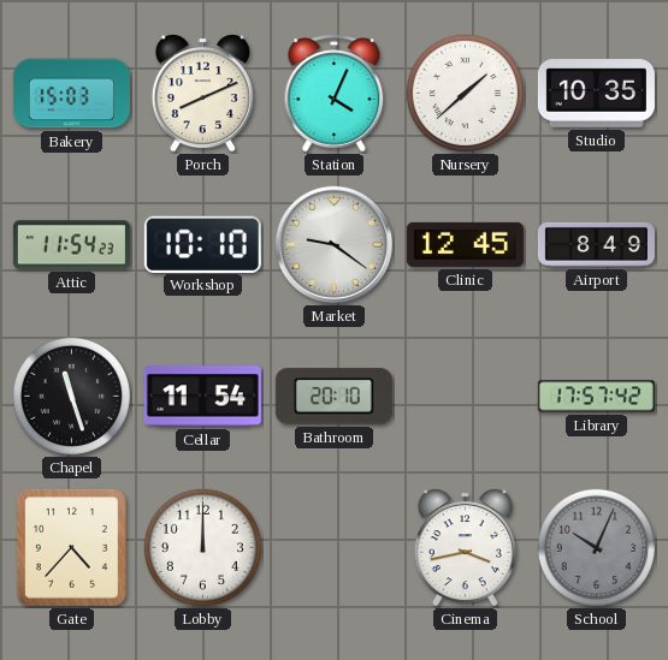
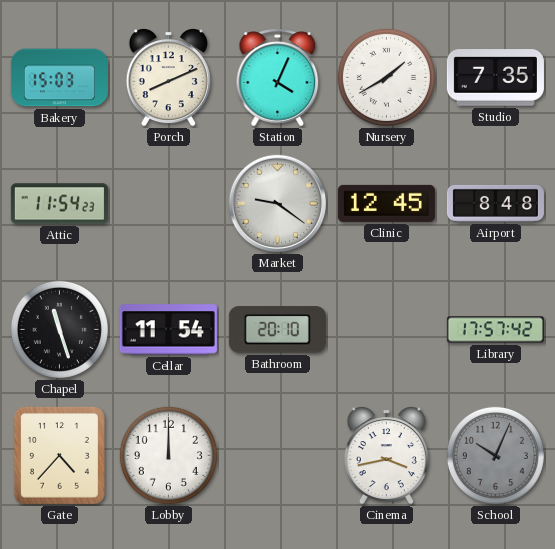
Nursery: 1:38 -> 1:40
Studio: 10:35 -> 7:35
Workshop: 10:10 -> none
Airport: 8:49 -> 8:48
